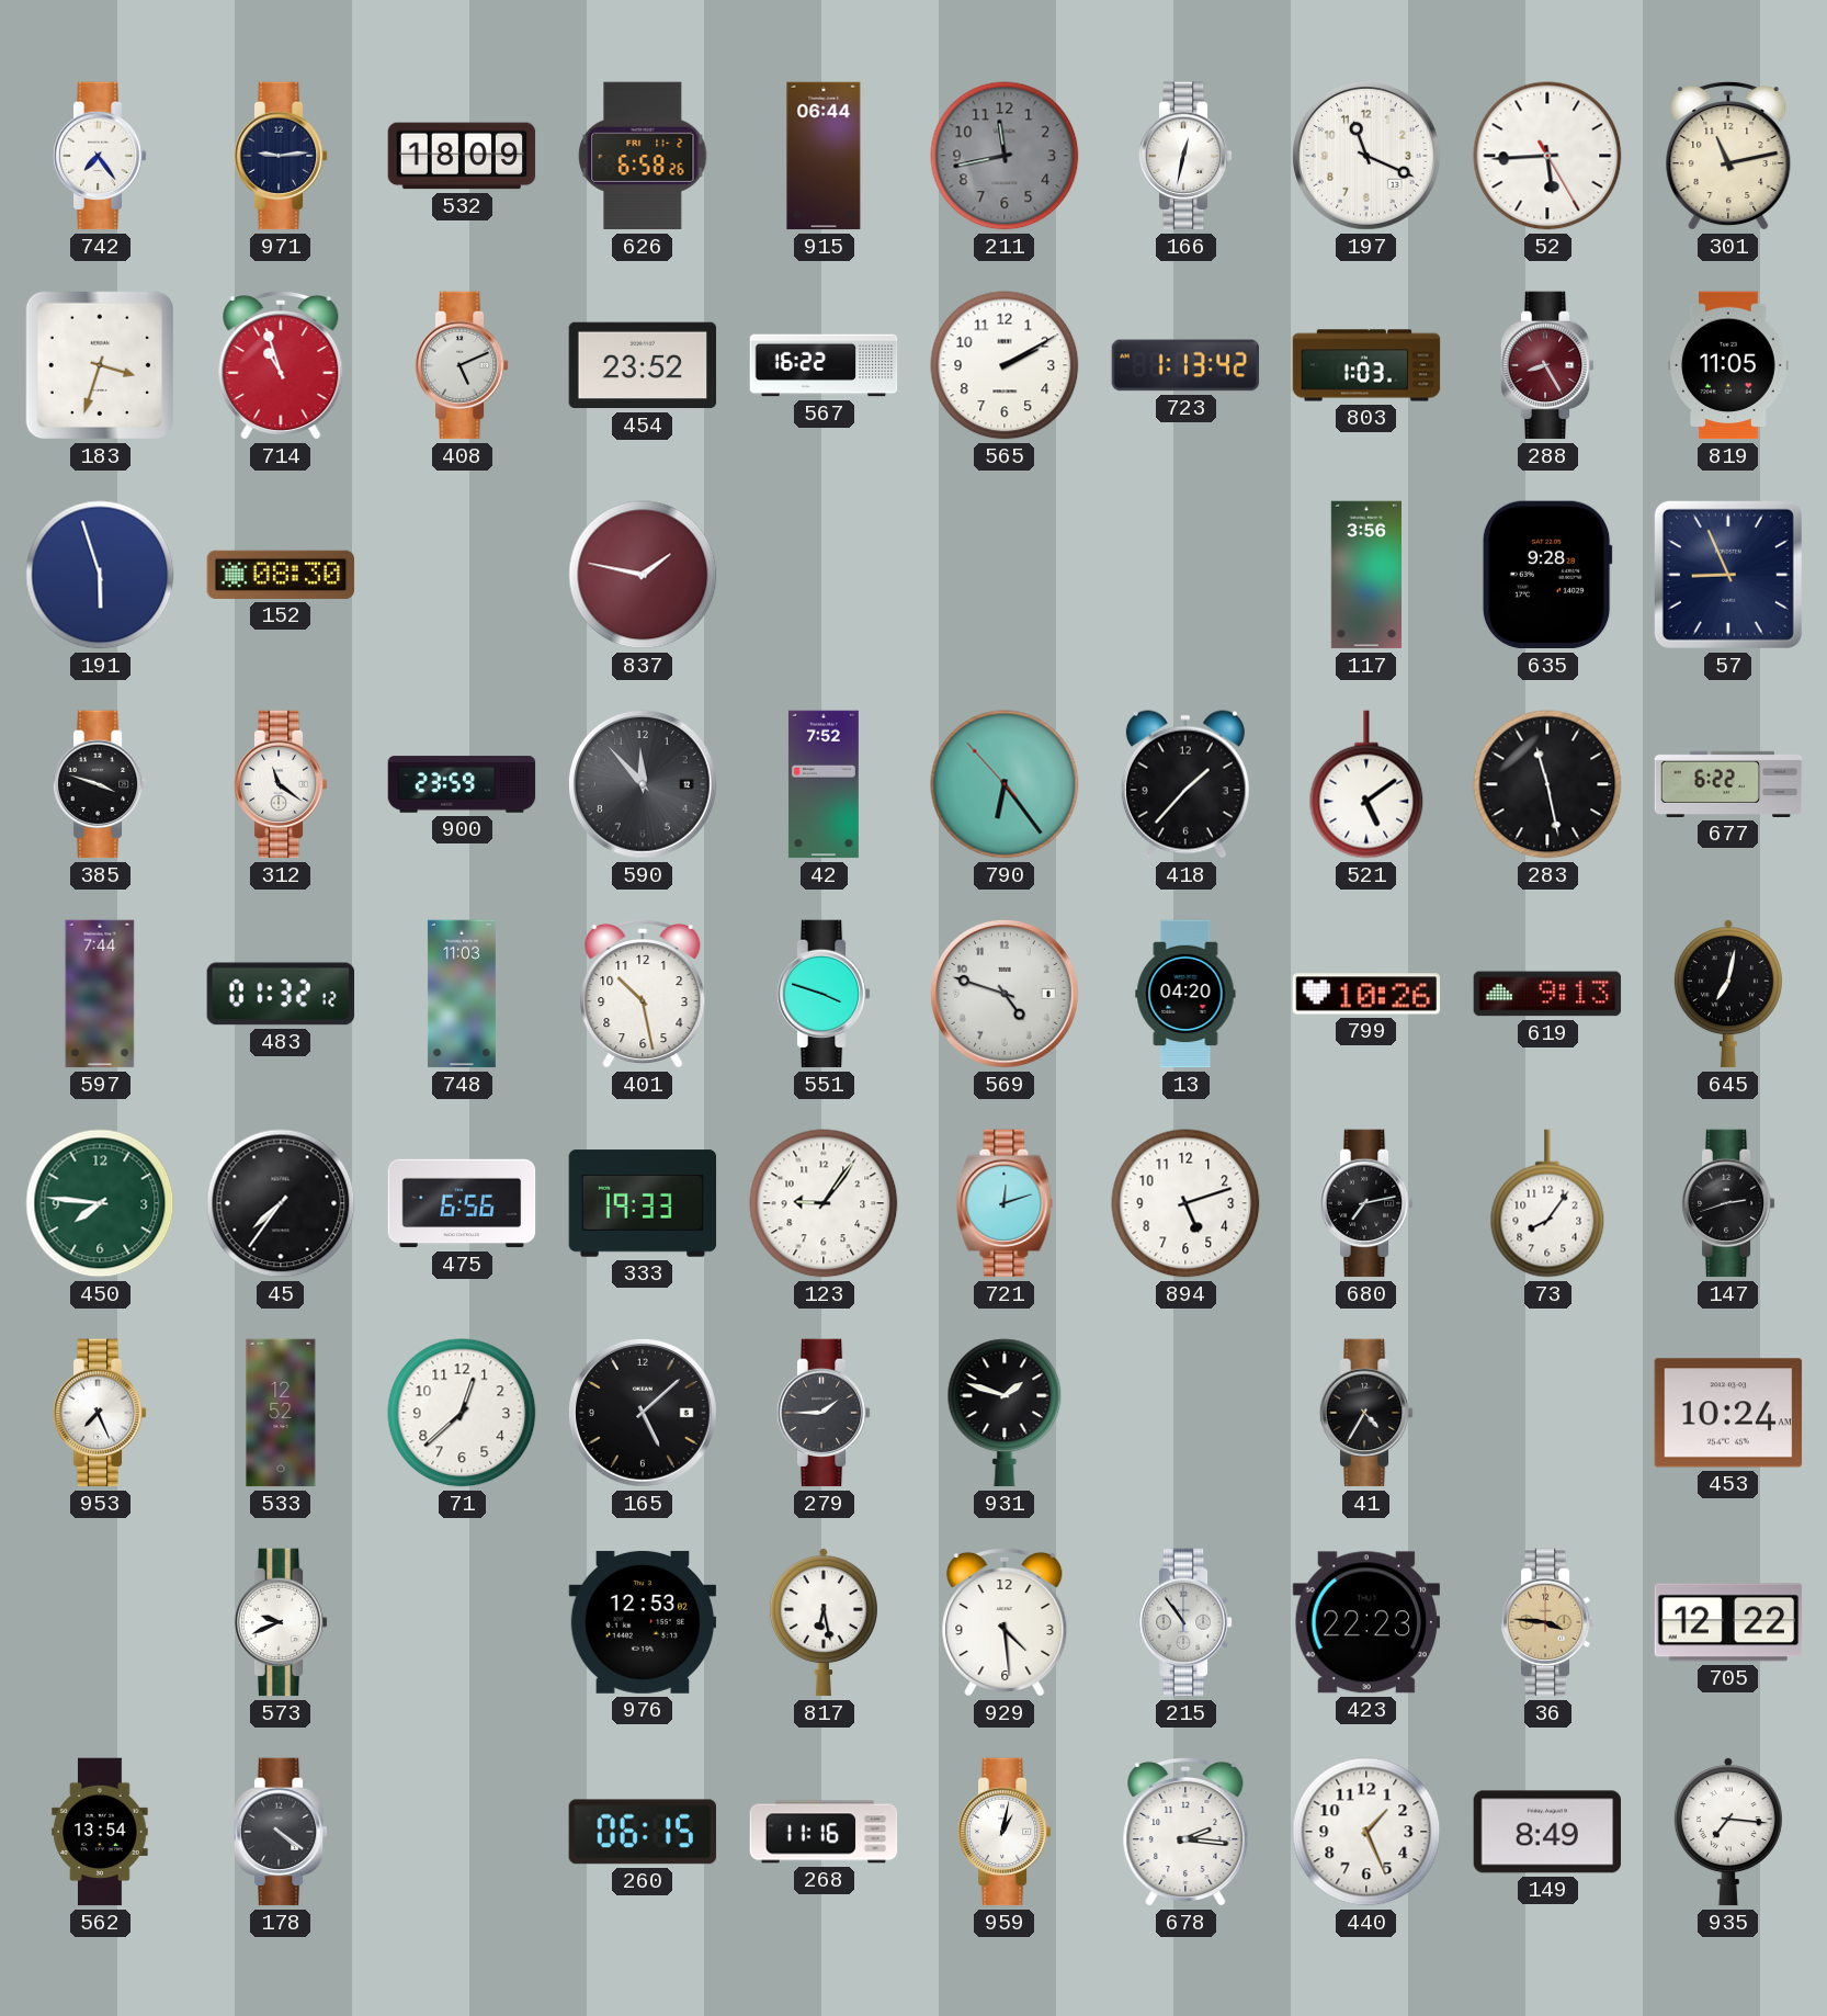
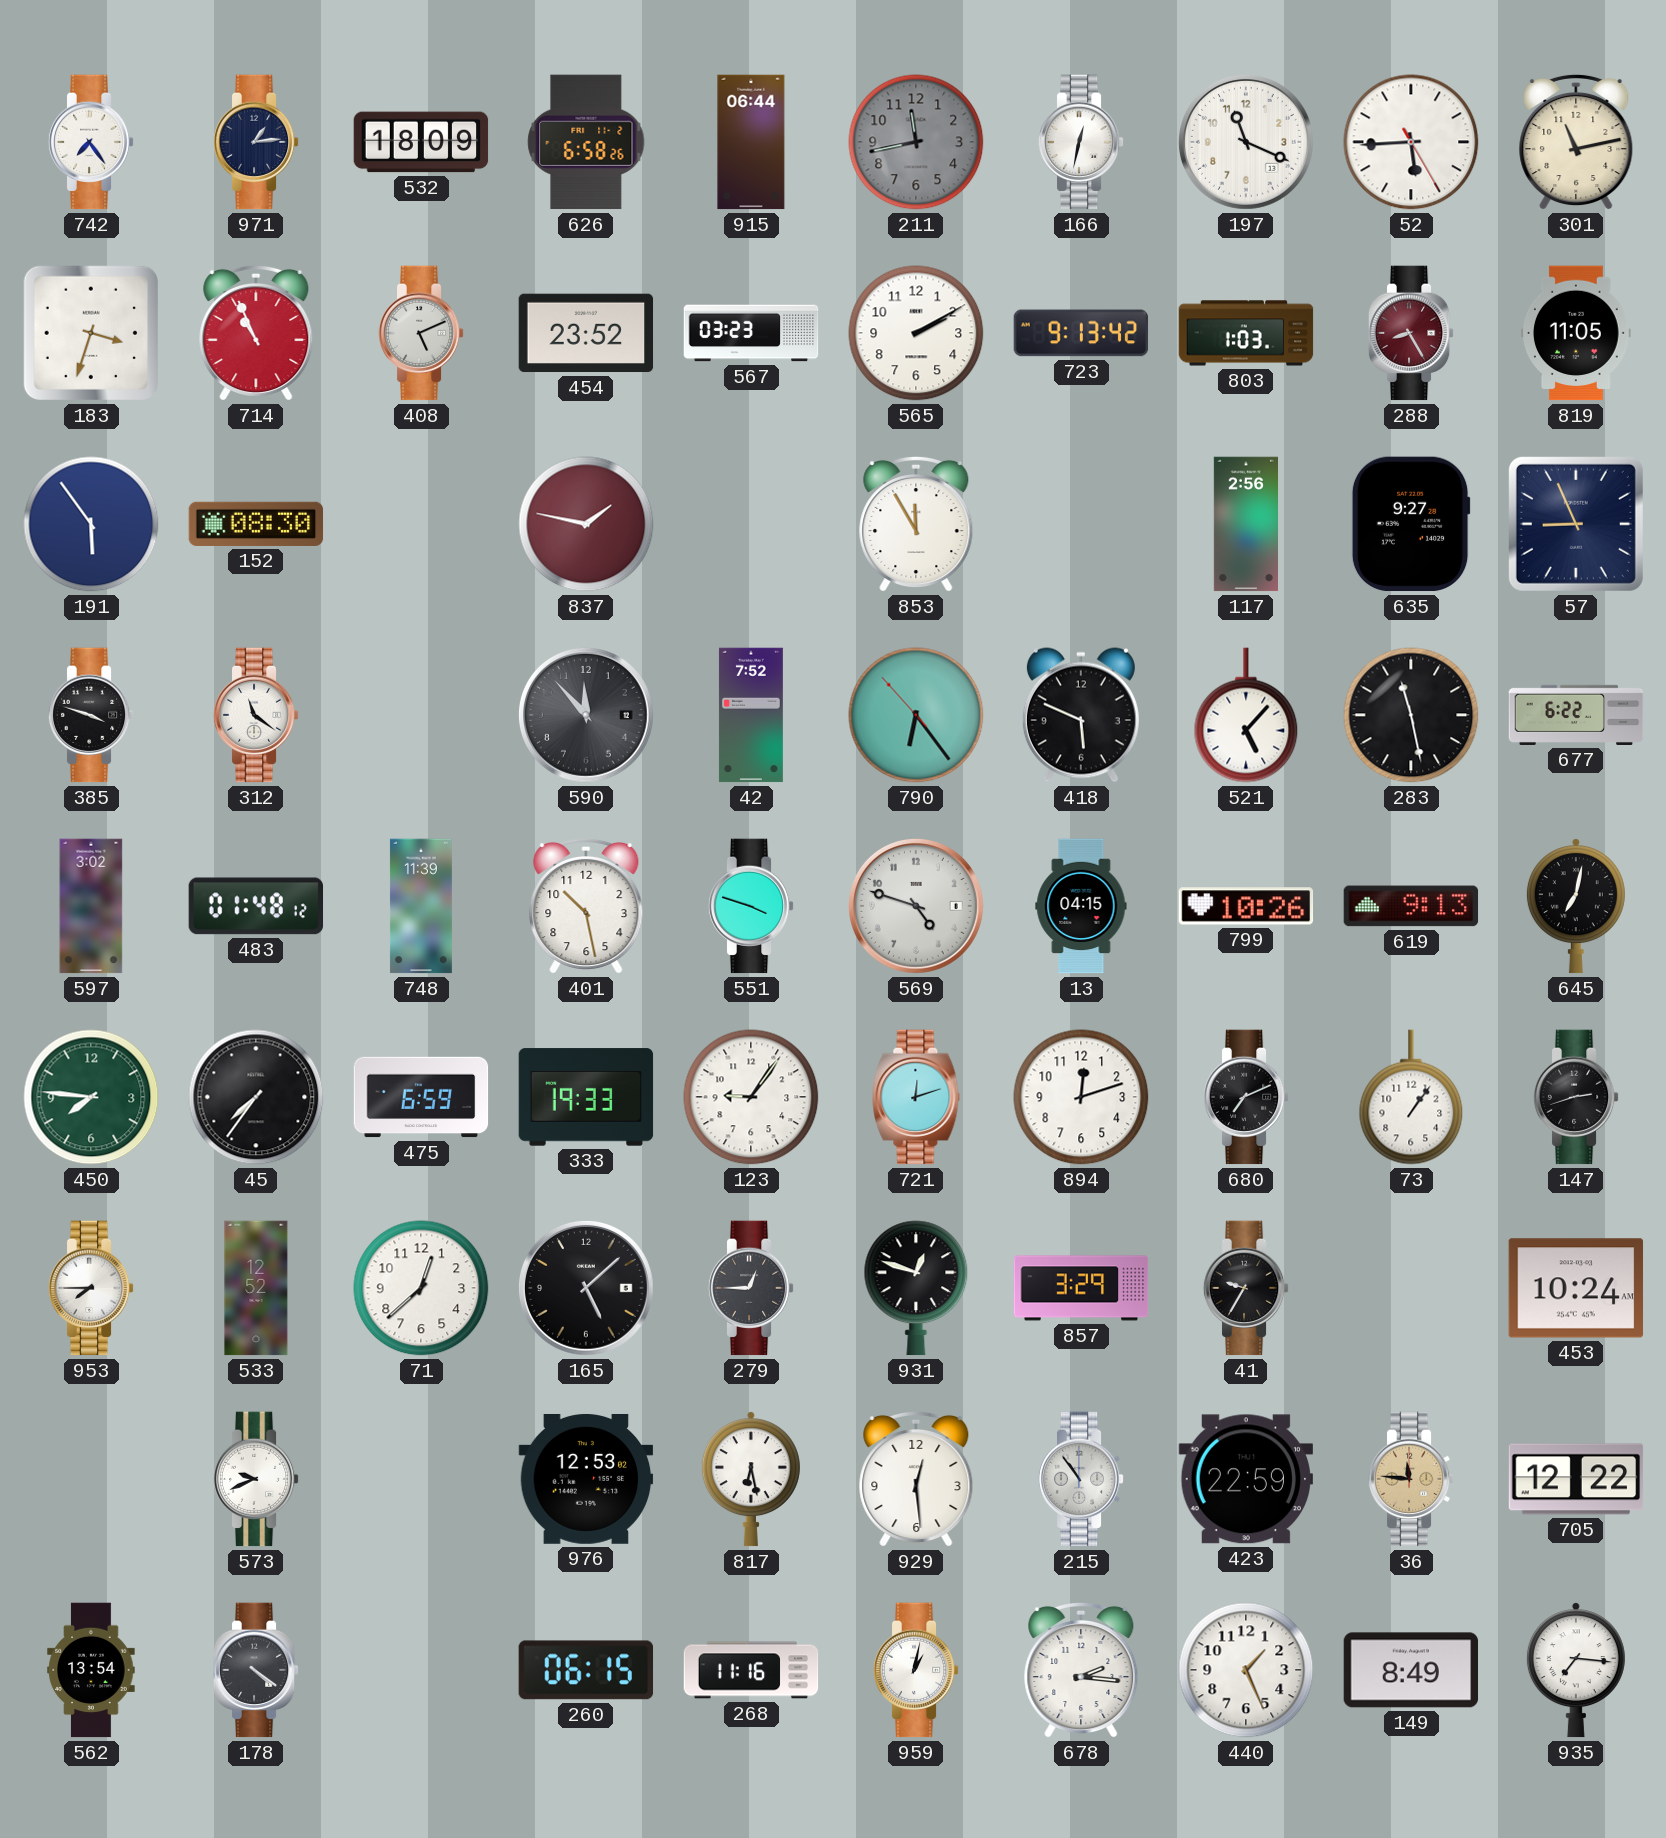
971: 9:14 -> 1:14
714: 10:57 -> 10:56
567: 16:22 -> 03:23
723: 1:13 -> 9:13
191: 5:57 -> 5:54
853: none -> 11:55
117: 3:56 -> 2:56
635: 9:28 -> 9:27
900: 23:59 -> none
418: 1:37 -> 5:49
521: 5:09 -> 5:07
597: 7:44 -> 3:02
483: 01:32 -> 01:48
748: 11:03 -> 11:39
13: 04:20 -> 04:15
475: 6:56 -> 6:59
894: 5:12 -> 12:12
680: 7:13 -> 7:11
73: 8:06 -> 1:06
953: 7:26 -> 7:45
279: 1:45 -> 12:45
931: 1:48 -> 12:48
857: none -> 3:29
41: 4:35 -> 9:35
929: 4:29 -> 12:29
423: 22:23 -> 22:59
36: 3:46 -> 11:46
